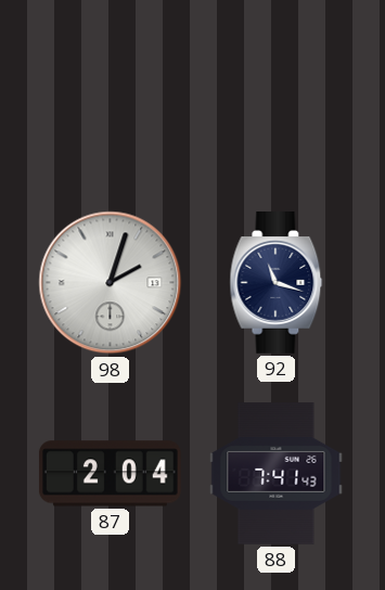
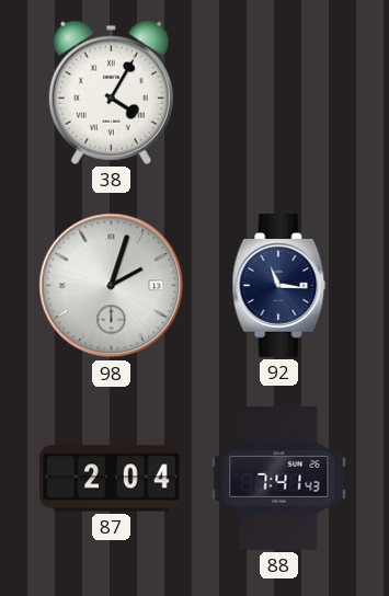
38: none -> 4:05
92: 11:18 -> 11:16
